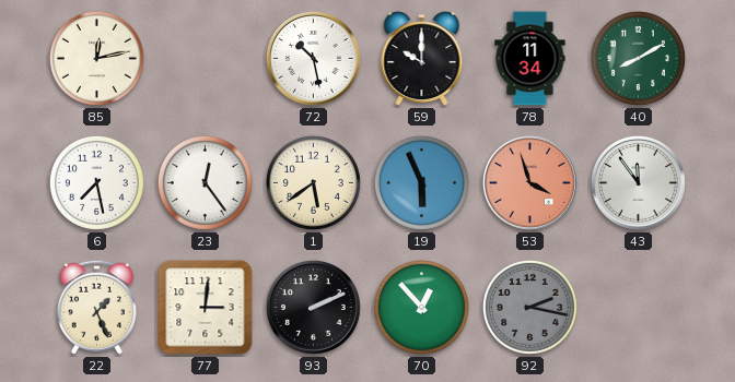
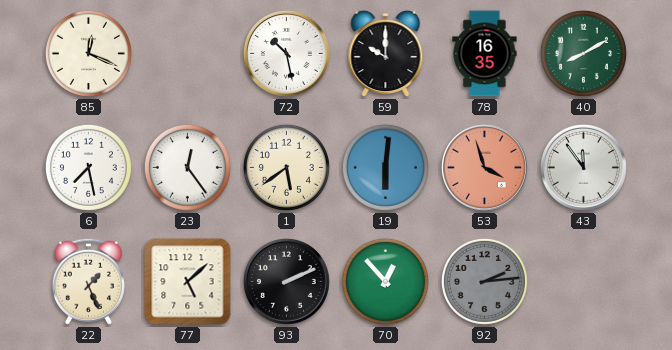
85: 12:13 -> 12:19
78: 11:34 -> 16:35
19: 5:56 -> 6:01
77: 3:01 -> 5:08
92: 2:17 -> 2:14
